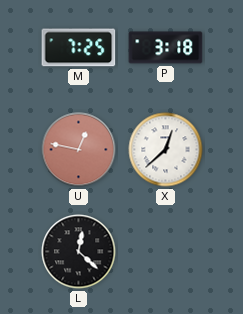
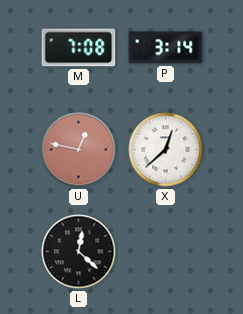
M: 7:25 -> 7:08
P: 3:18 -> 3:14
